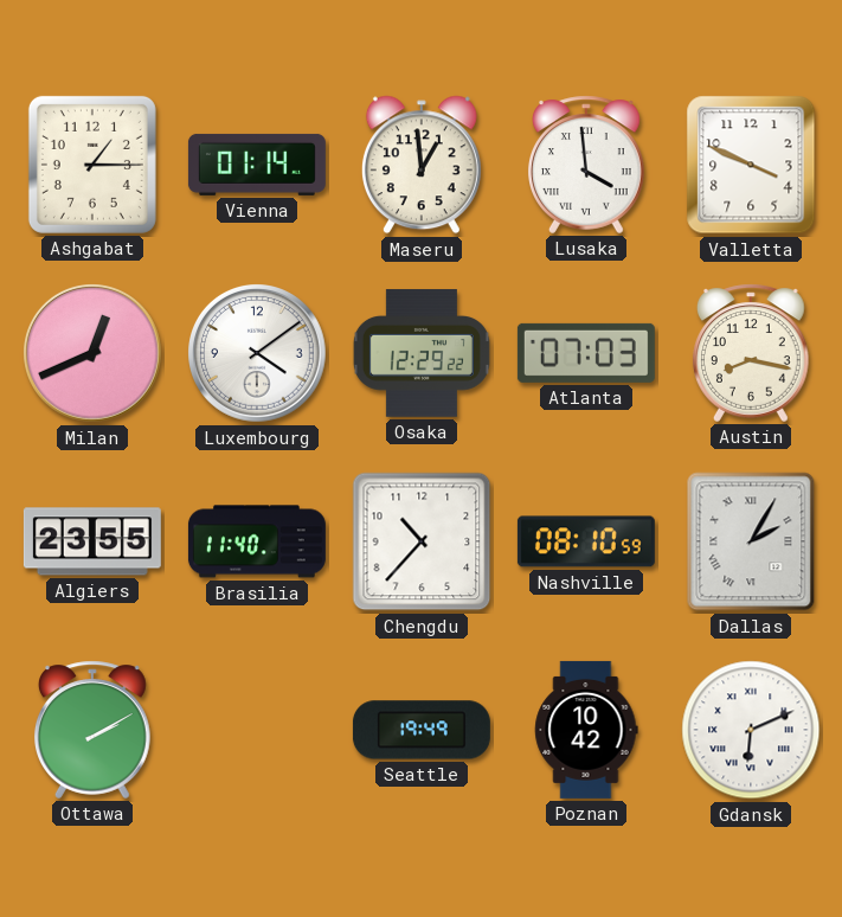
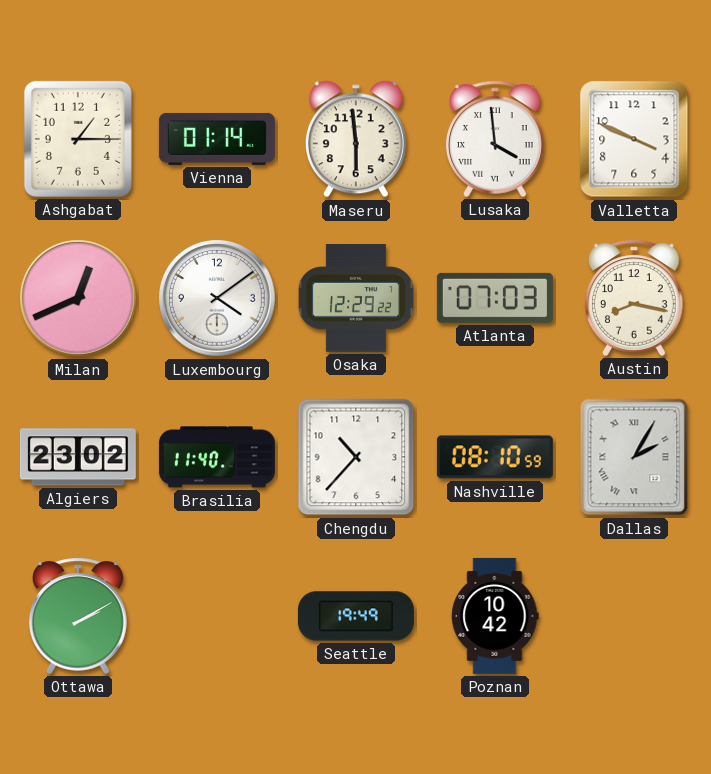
Maseru: 12:59 -> 5:59
Algiers: 23:55 -> 23:02
Gdansk: 6:11 -> none
